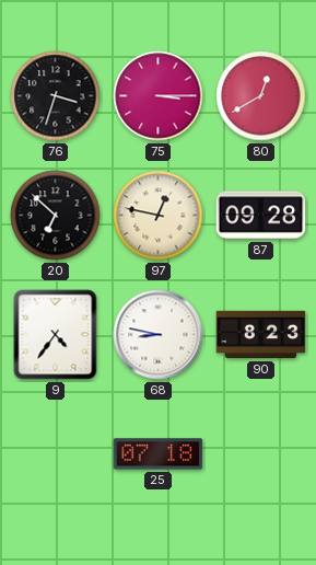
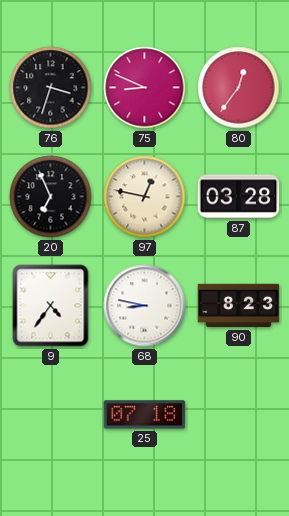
75: 3:15 -> 8:49
80: 12:40 -> 12:36
20: 6:52 -> 6:56
87: 09:28 -> 03:28
